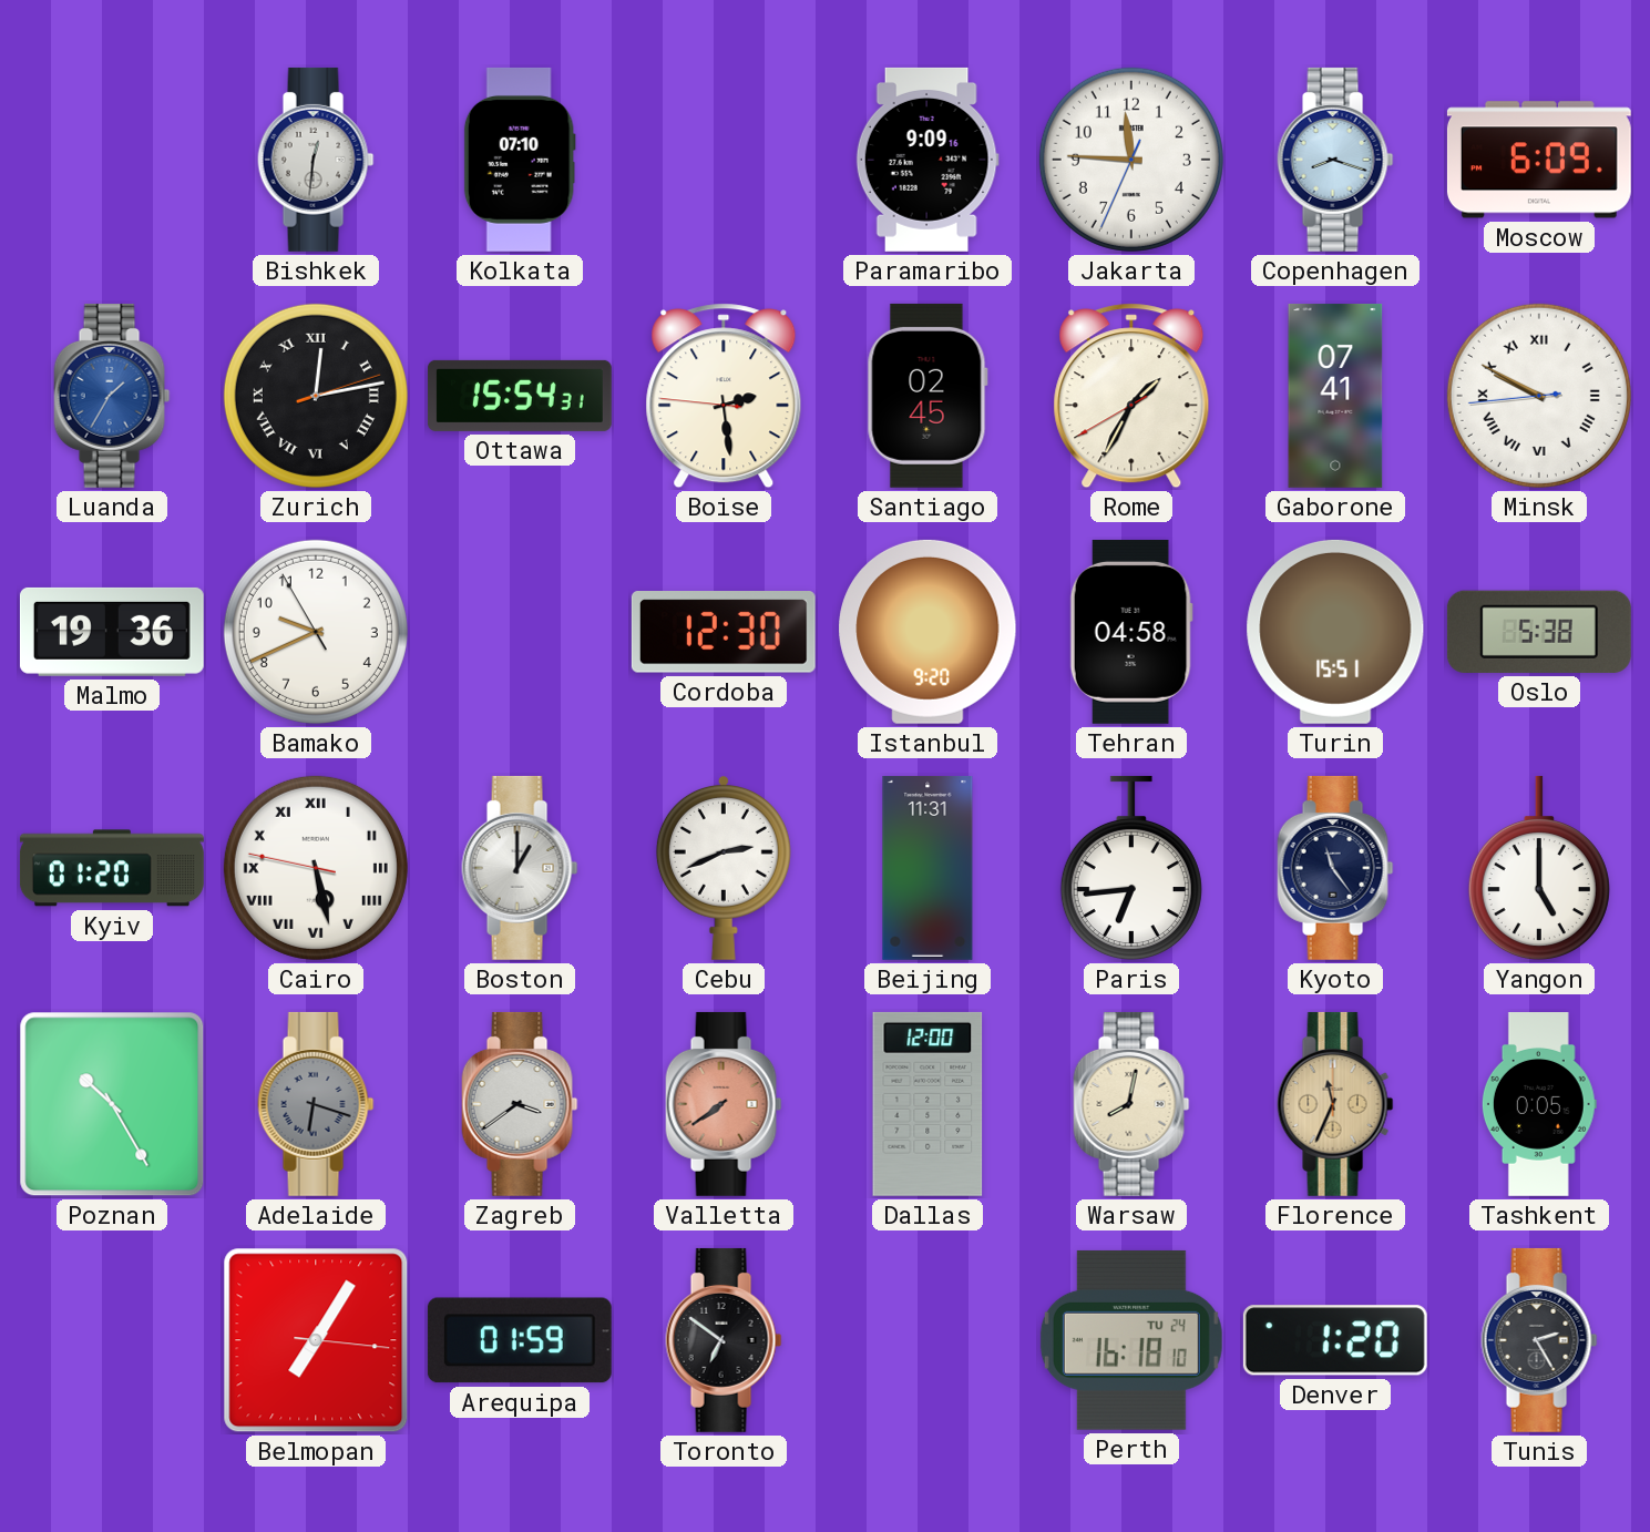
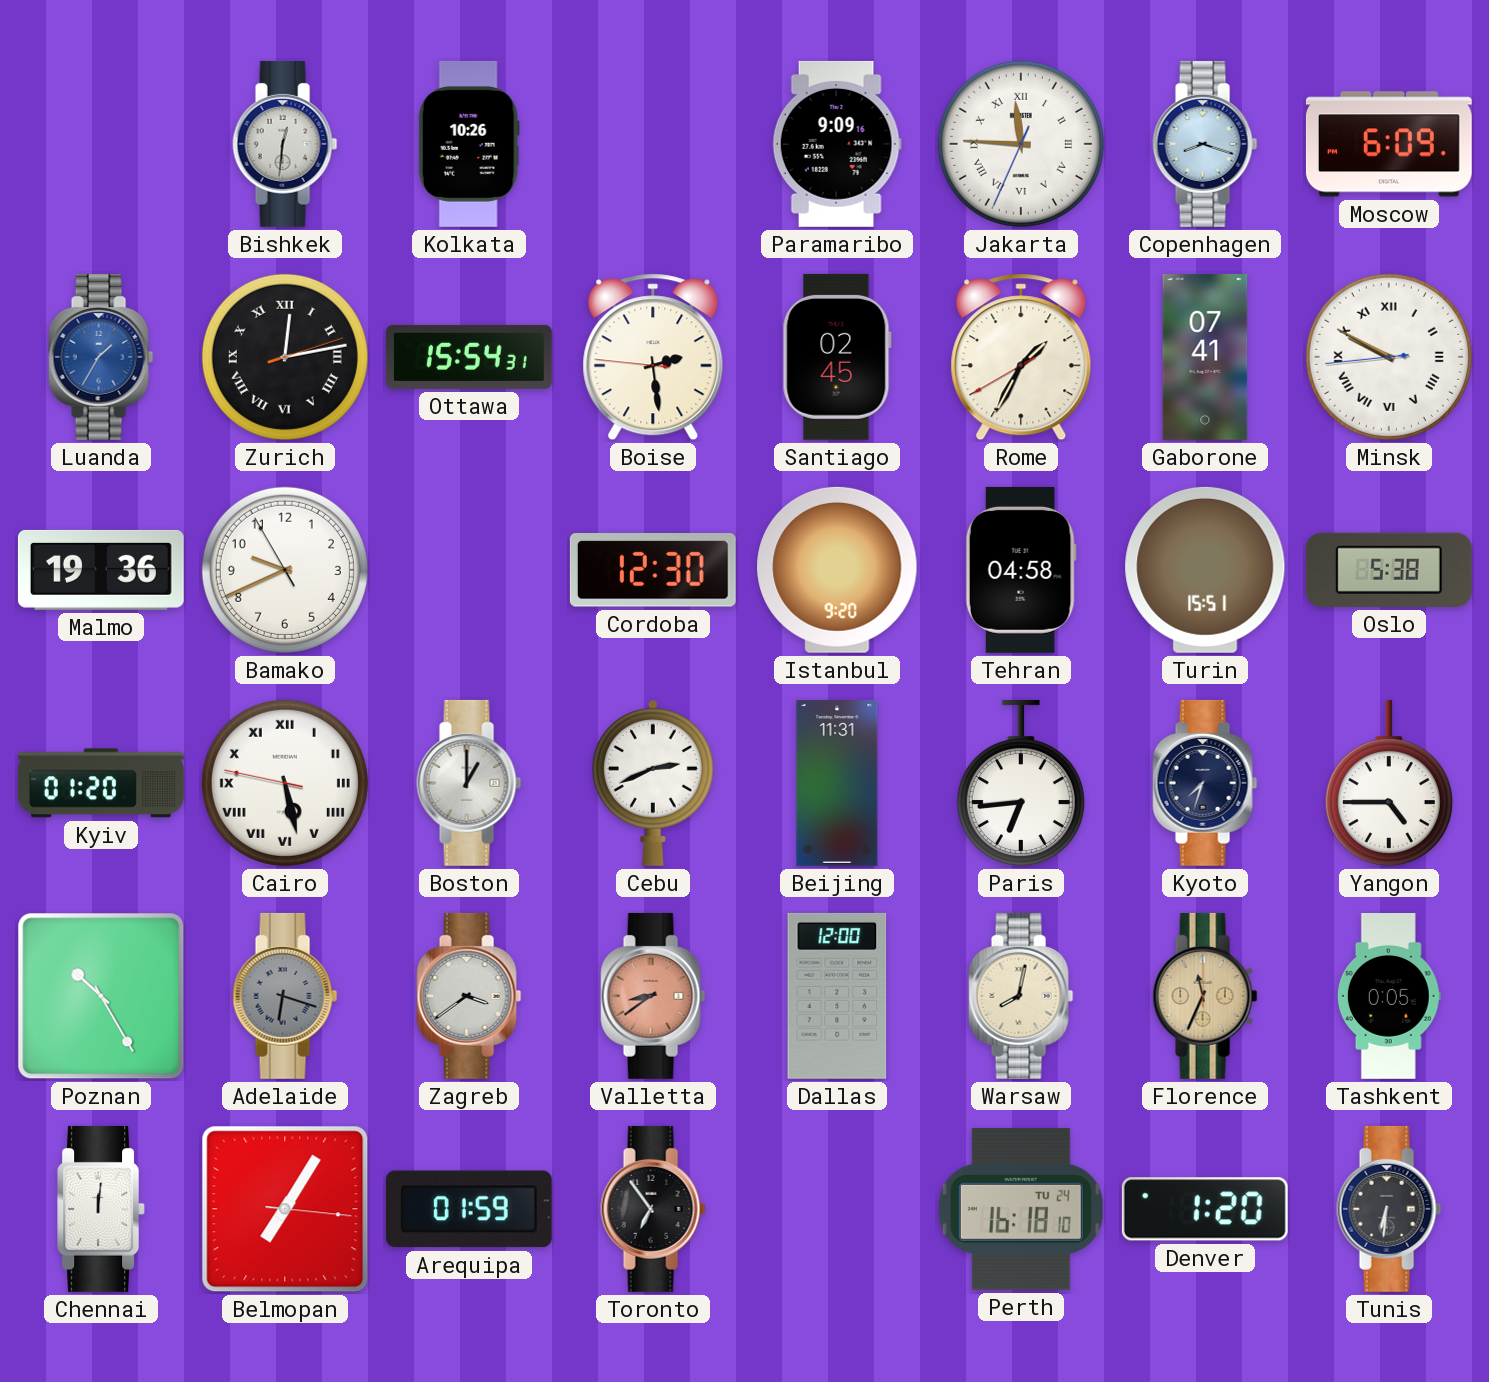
Kolkata: 07:10 -> 10:26
Jakarta numerals: Arabic -> Roman
Kyoto: 11:24 -> 7:33
Yangon: 5:00 -> 4:45
Valletta: 7:39 -> 8:39
Chennai: none -> 12:01
Toronto: 6:51 -> 6:54
Tunis: 2:25 -> 6:31
